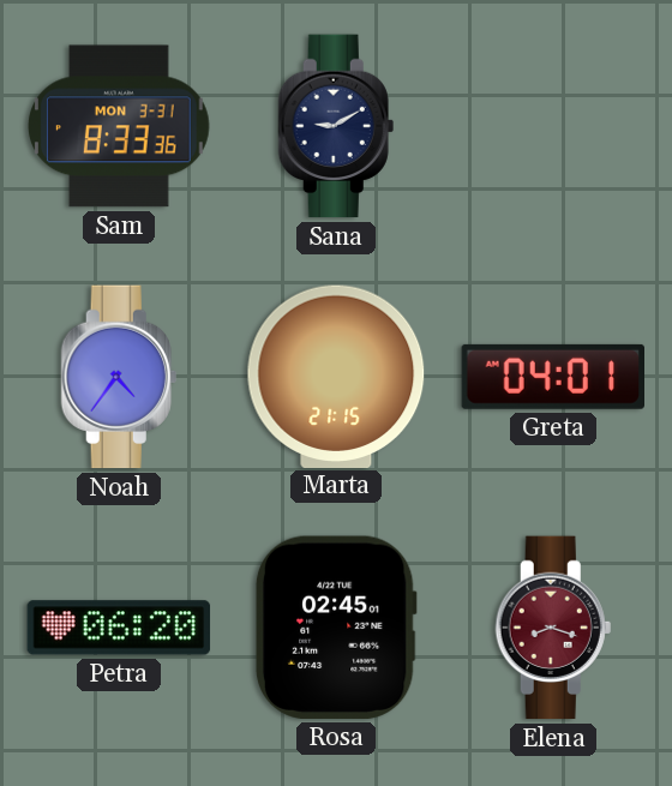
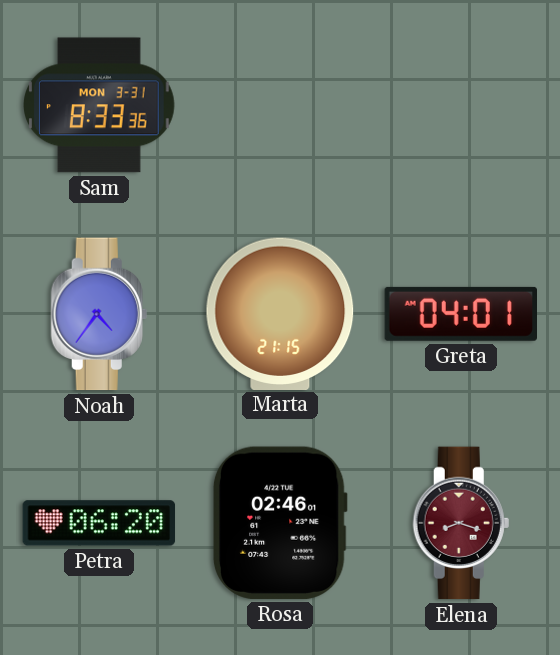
Sana: 9:10 -> none
Rosa: 02:45 -> 02:46
